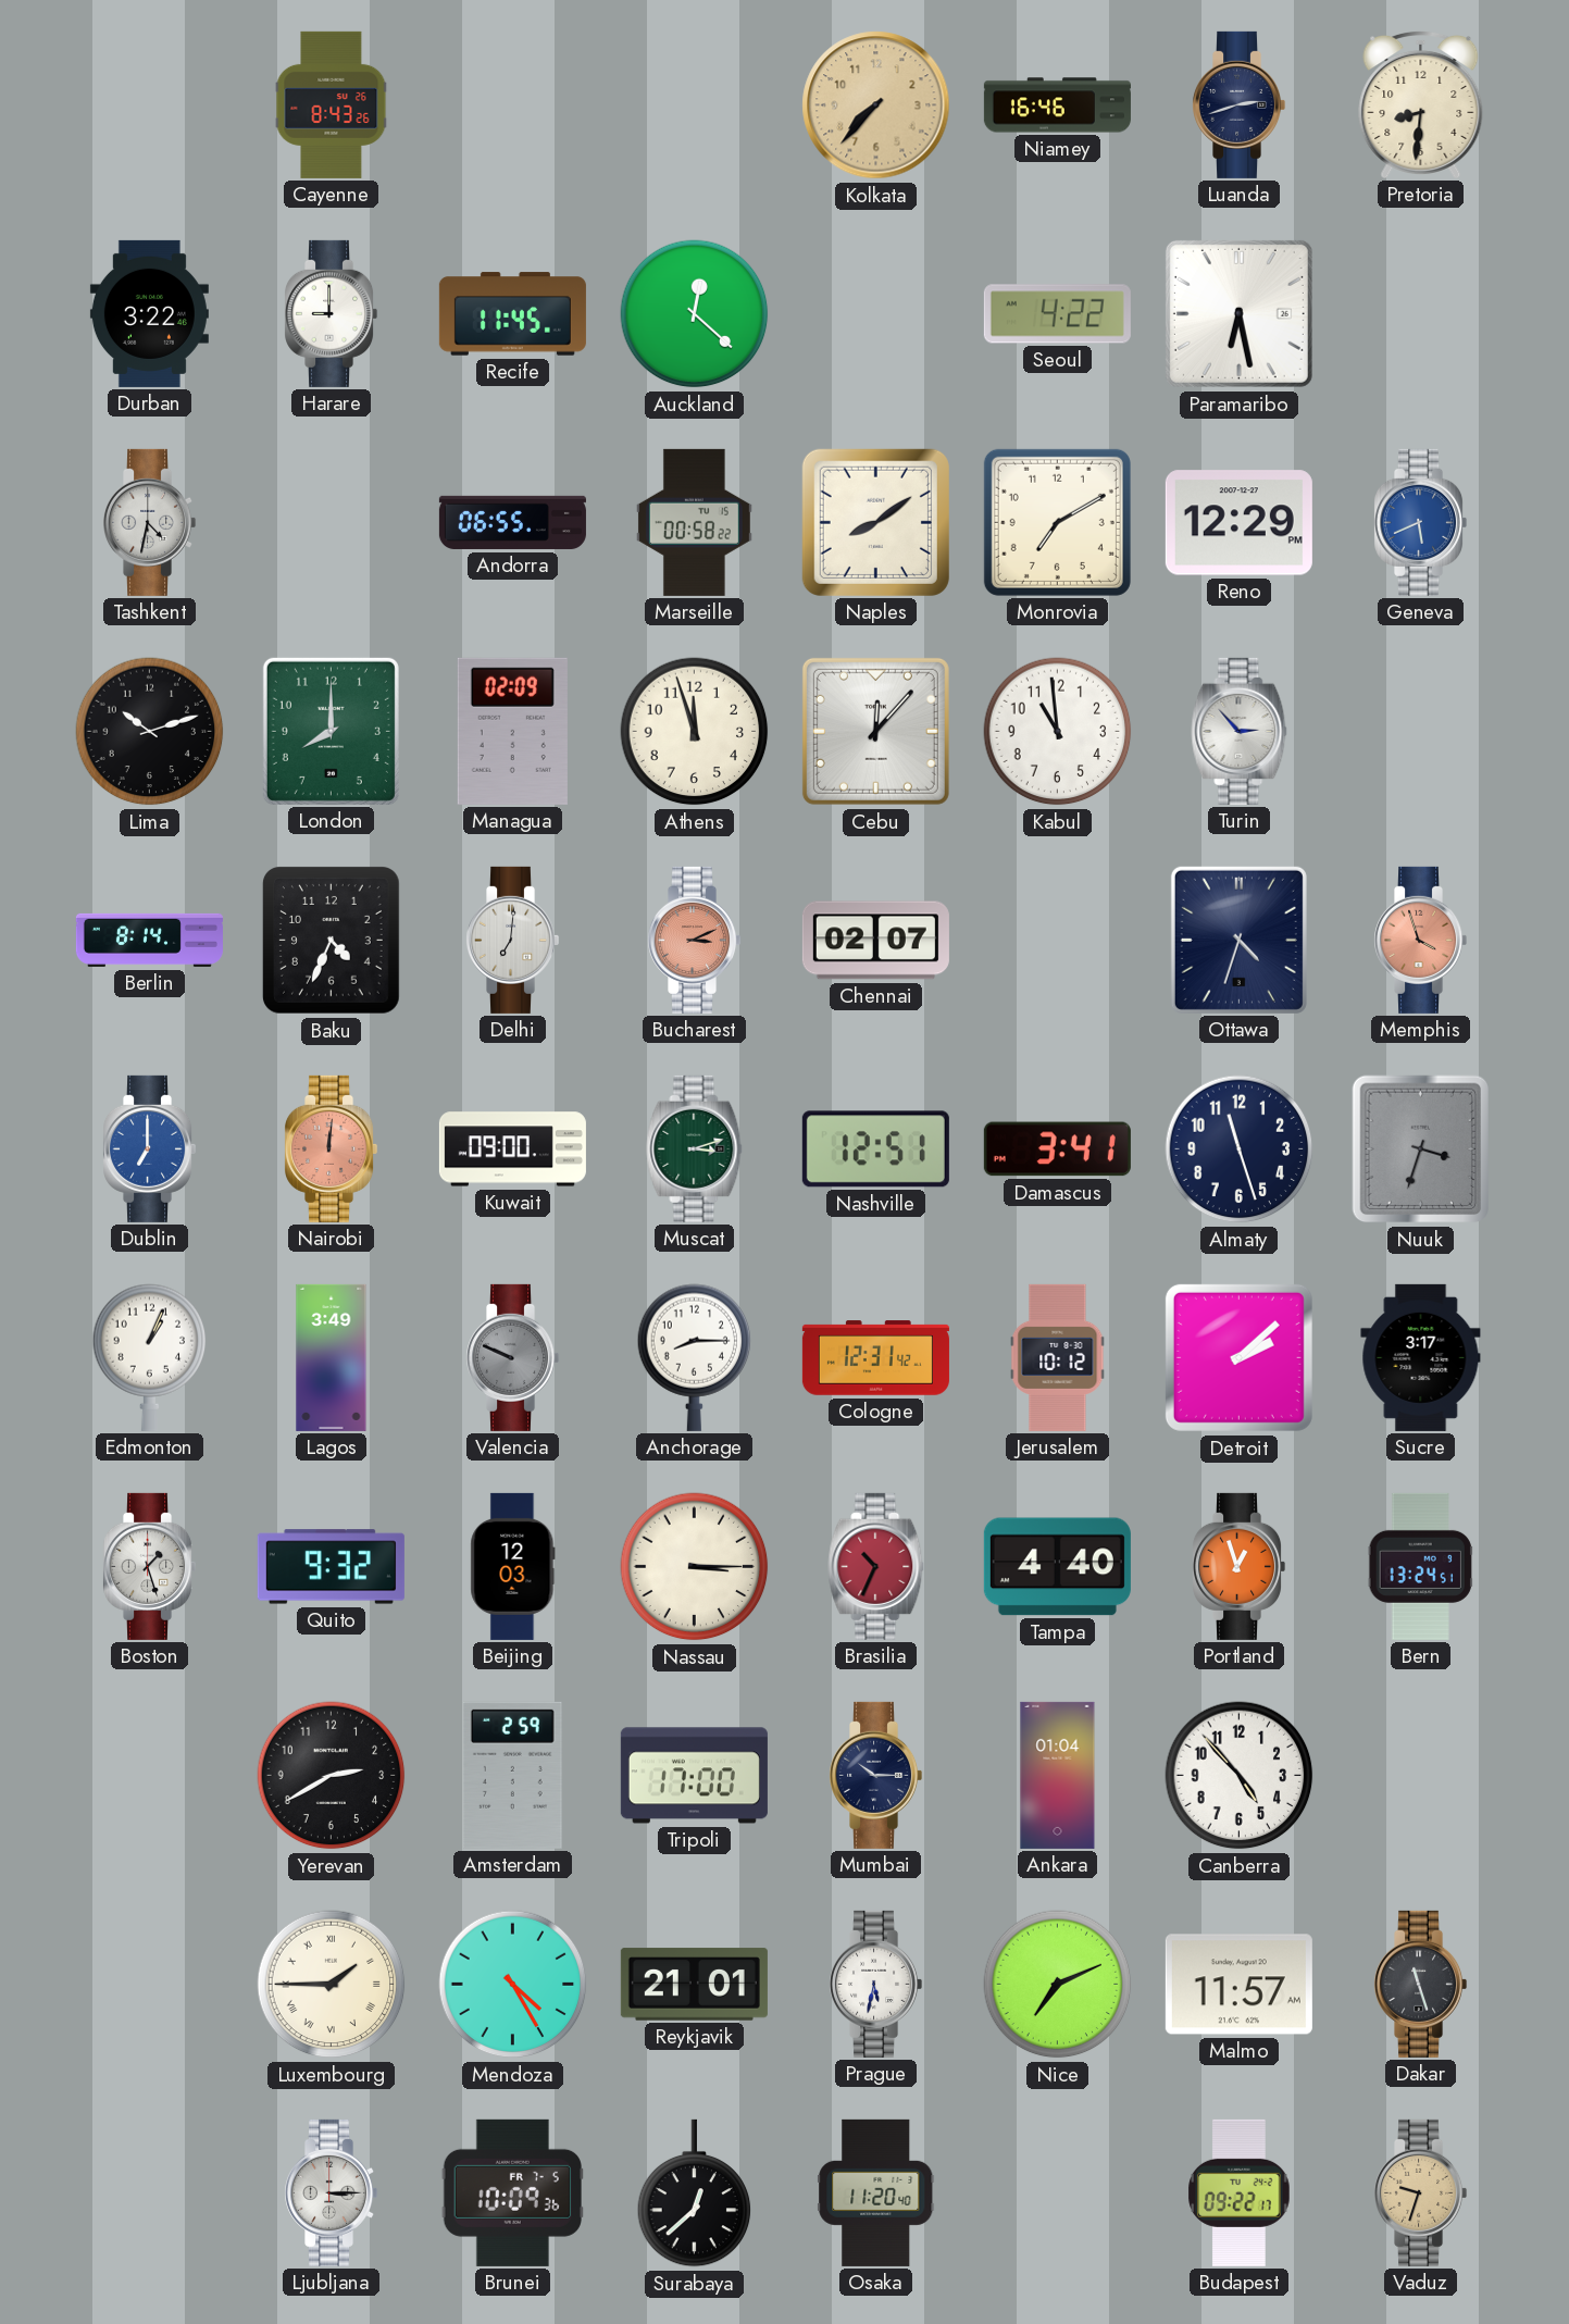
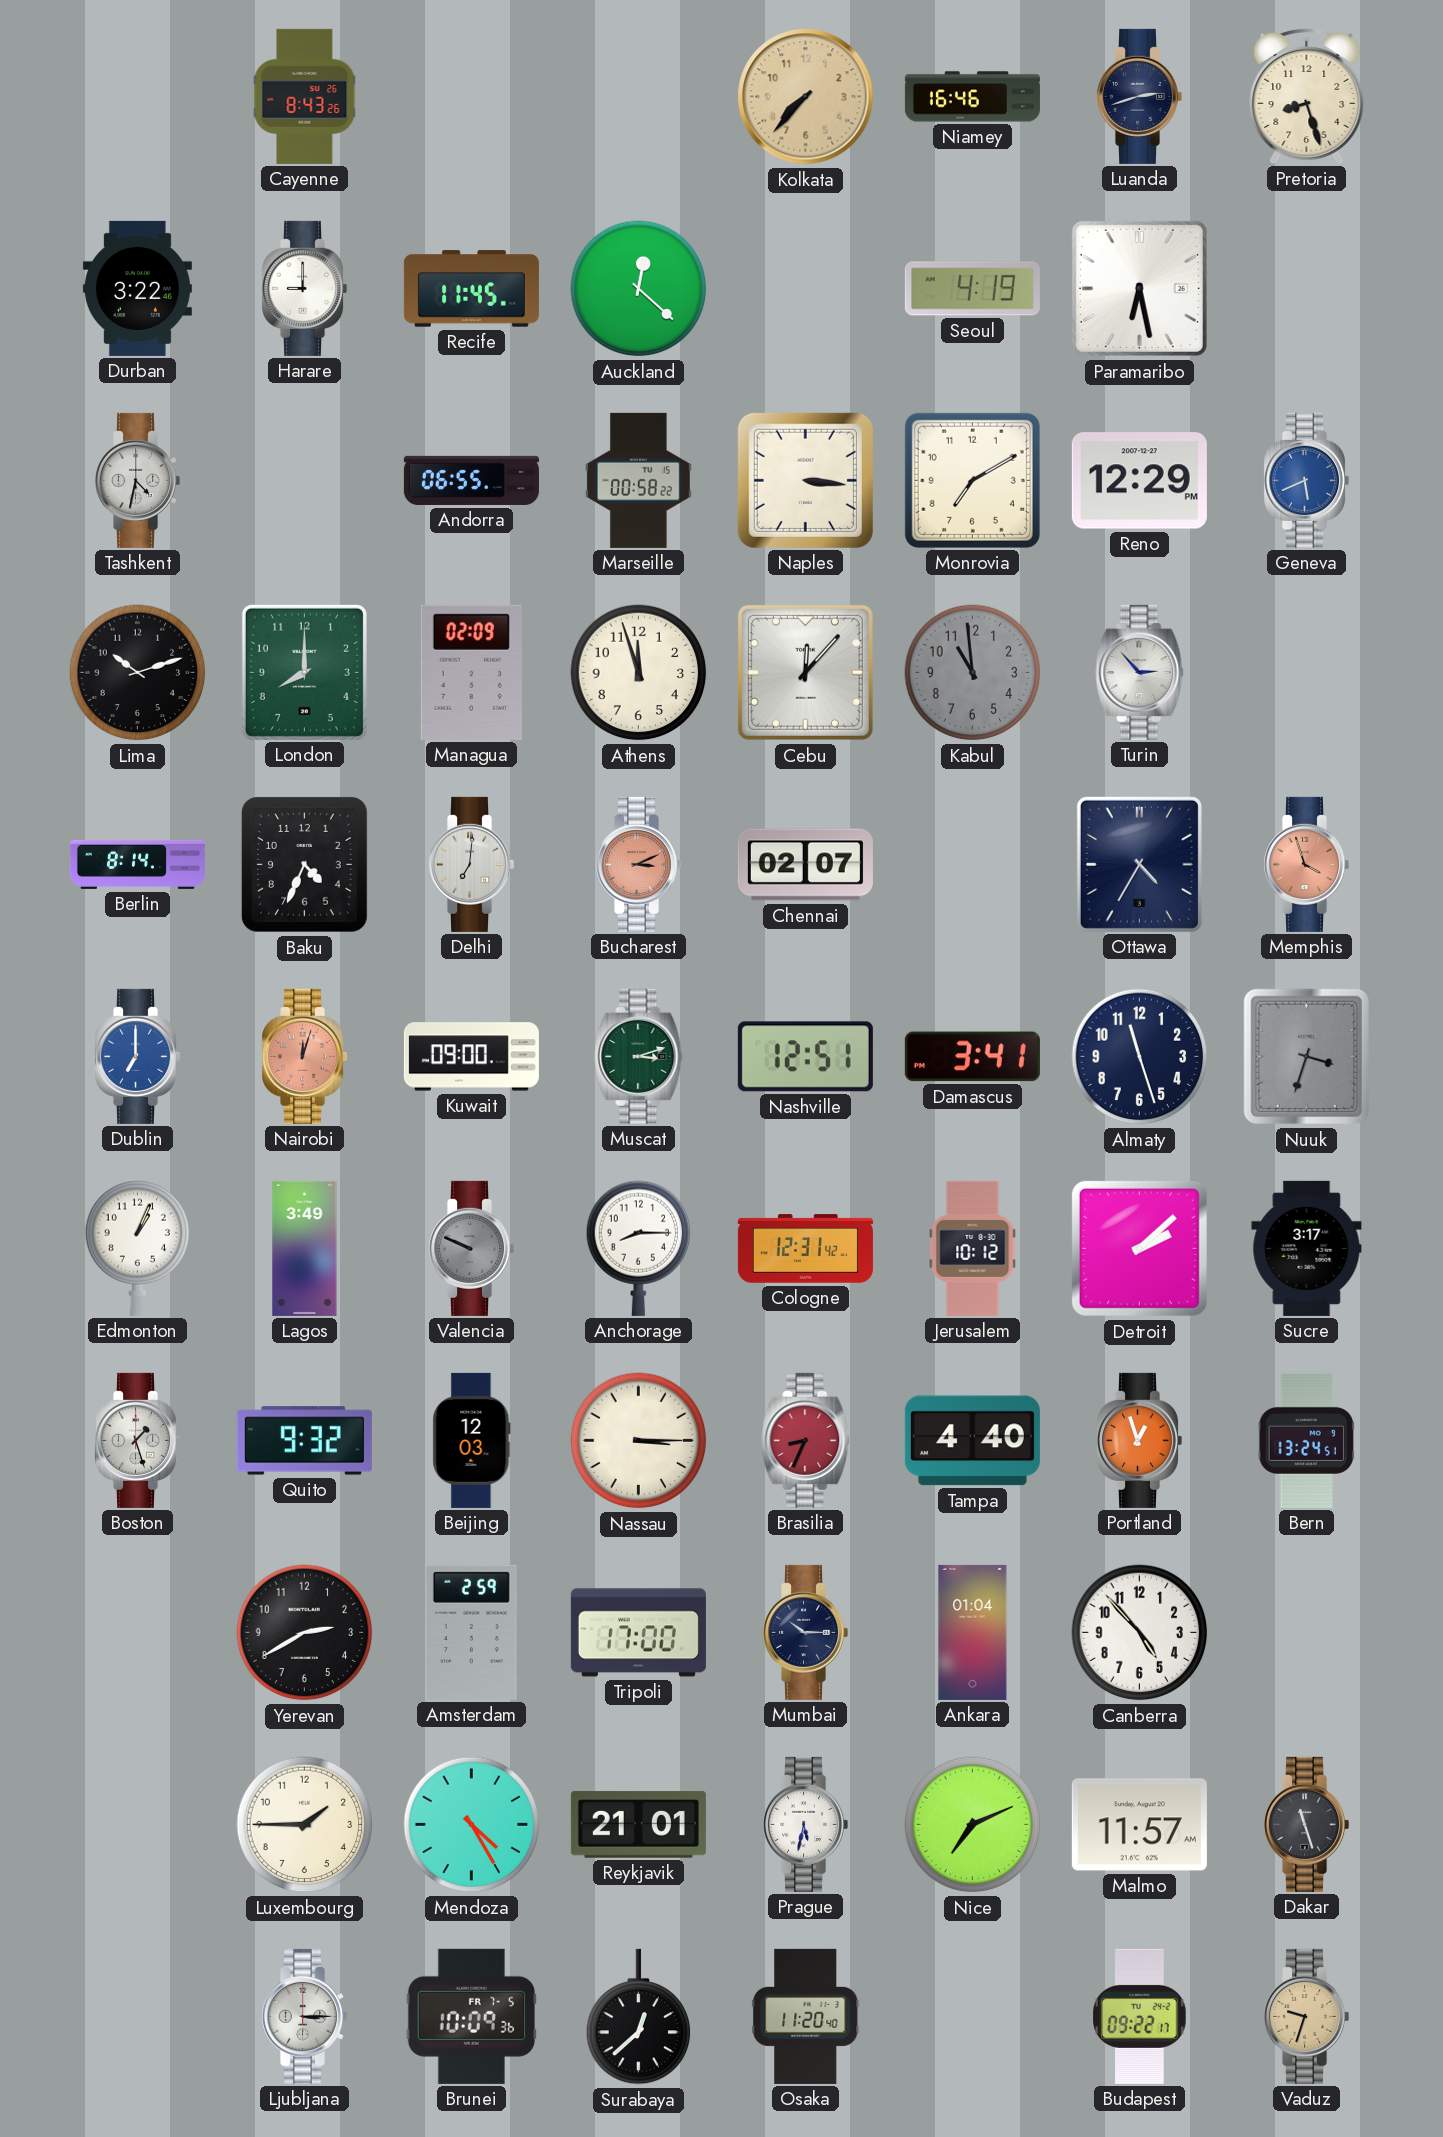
Pretoria: 8:31 -> 8:27
Seoul: 4:22 -> 4:19
Naples: 8:09 -> 3:16
Kabul dial: white -> grey
Ottawa: 4:33 -> 4:35
Nairobi: 12:01 -> 12:03
Brasilia: 10:34 -> 8:34
Luxembourg numerals: Roman -> Arabic
